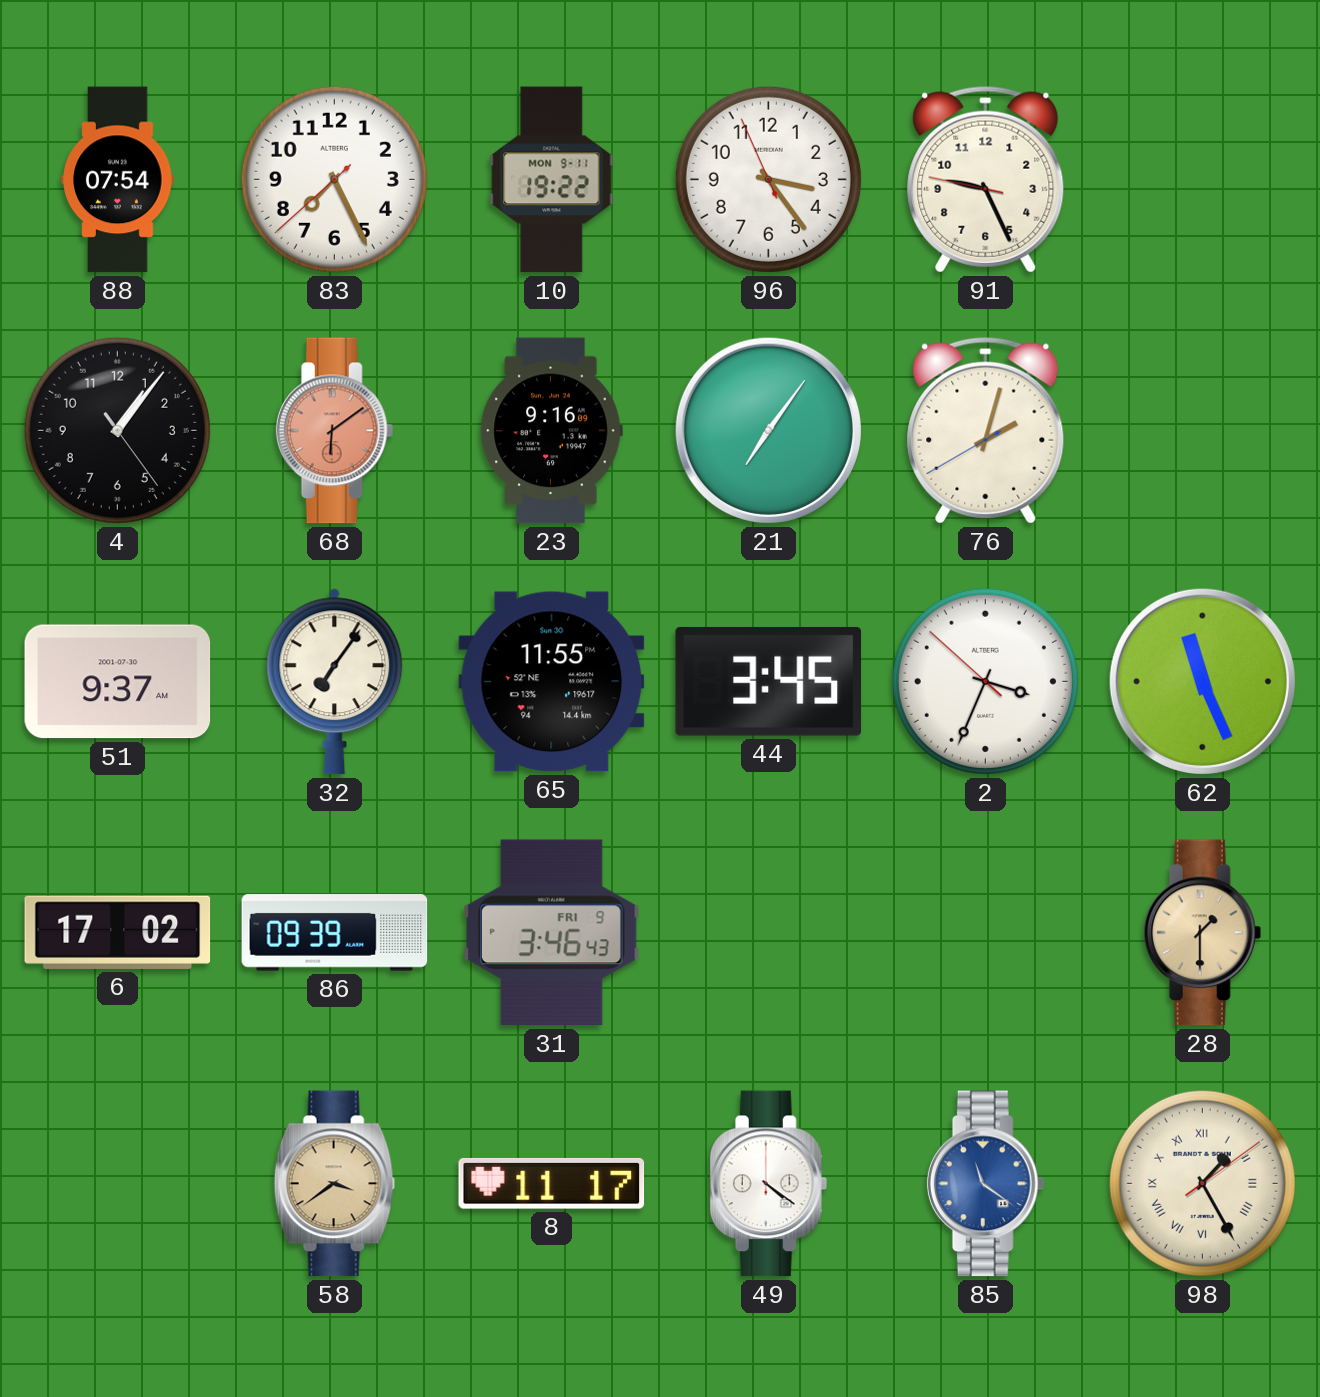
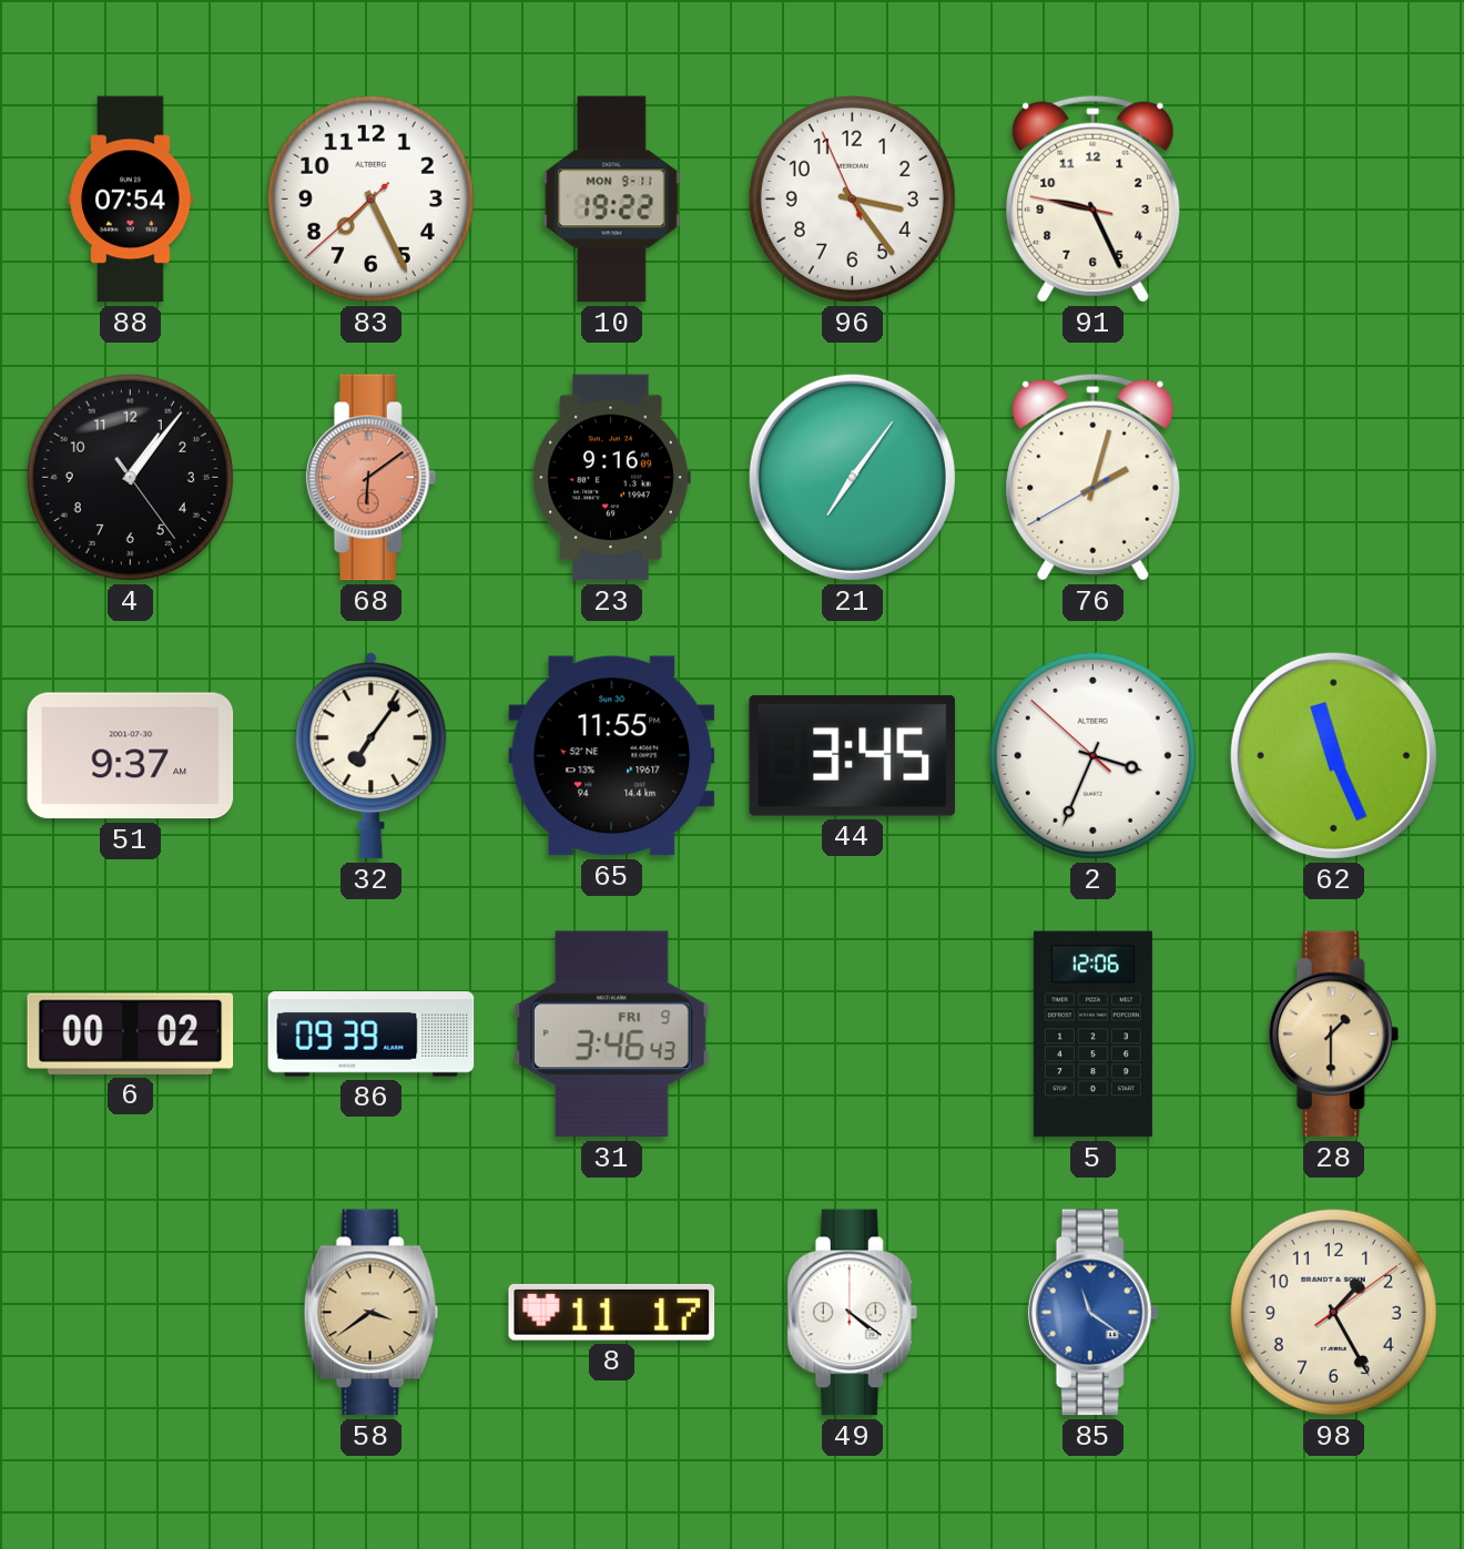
6: 17:02 -> 00:02
5: none -> 12:06
98 numerals: Roman -> Arabic
